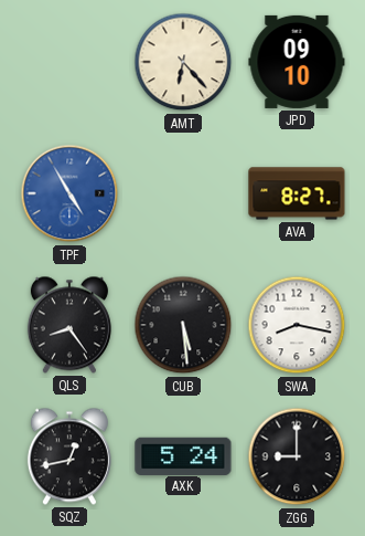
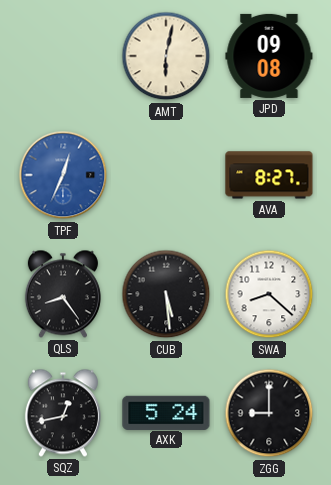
AMT: 6:23 -> 6:02
JPD: 09:10 -> 09:08
TPF: 4:55 -> 12:34
SWA: 8:17 -> 8:22
